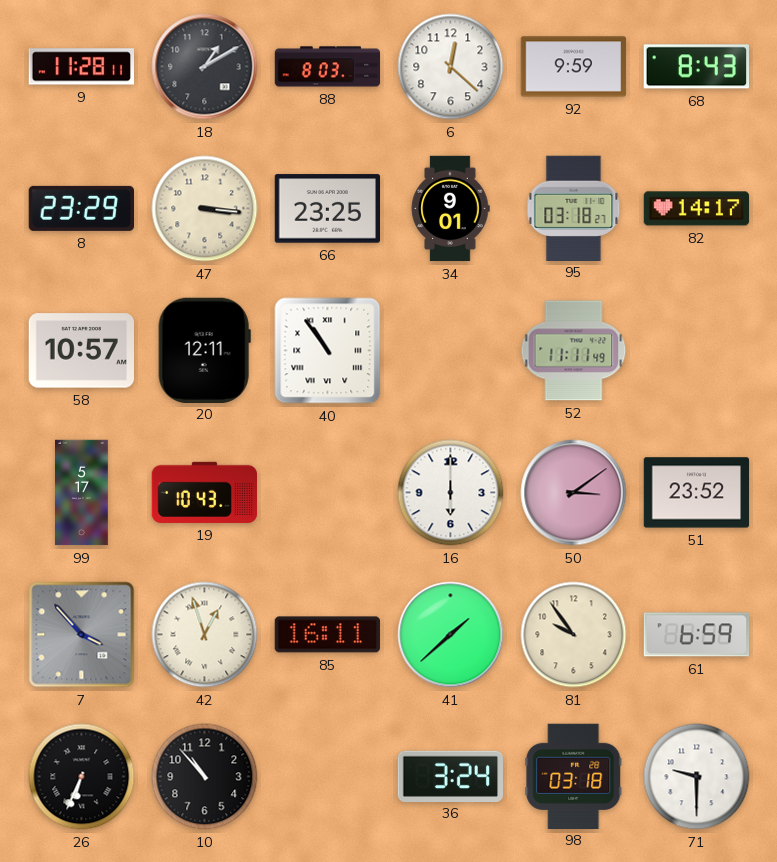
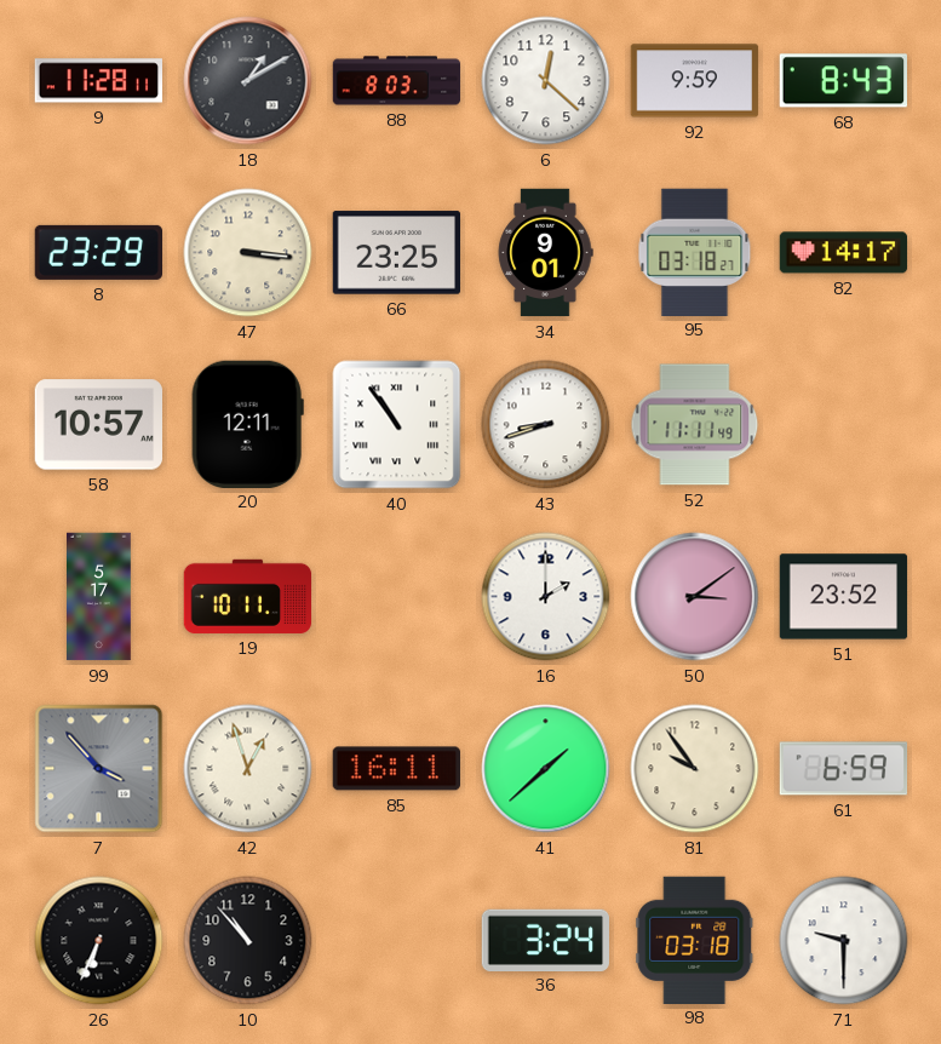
43: none -> 8:42
19: 10:43 -> 10:11
16: 6:00 -> 2:00
